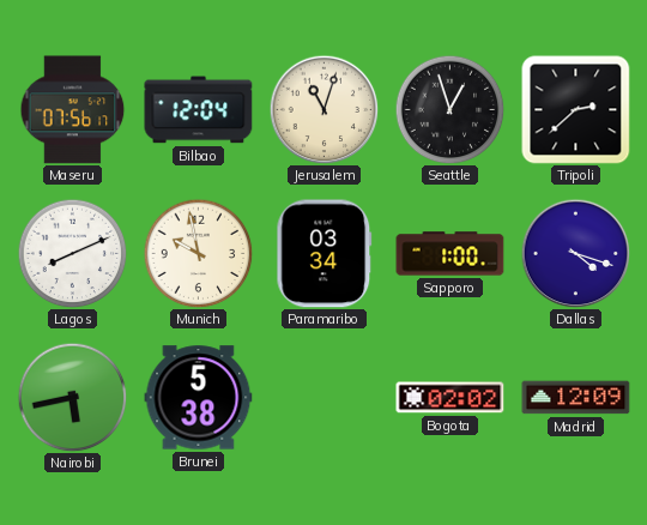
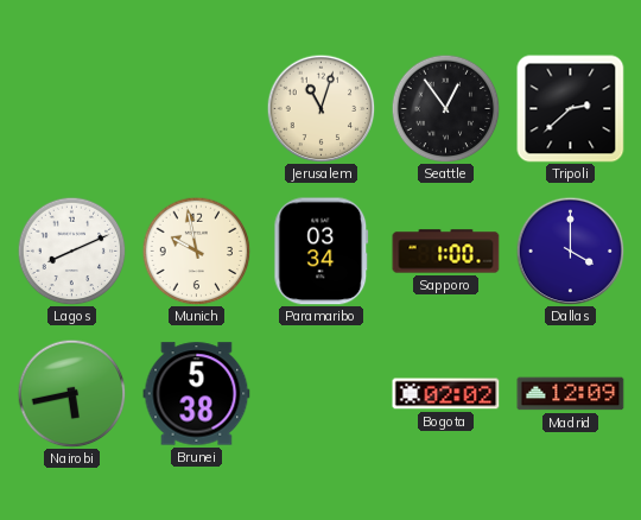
Maseru: 07:56 -> none
Bilbao: 12:04 -> none
Seattle: 12:57 -> 12:54
Dallas: 4:18 -> 4:00
